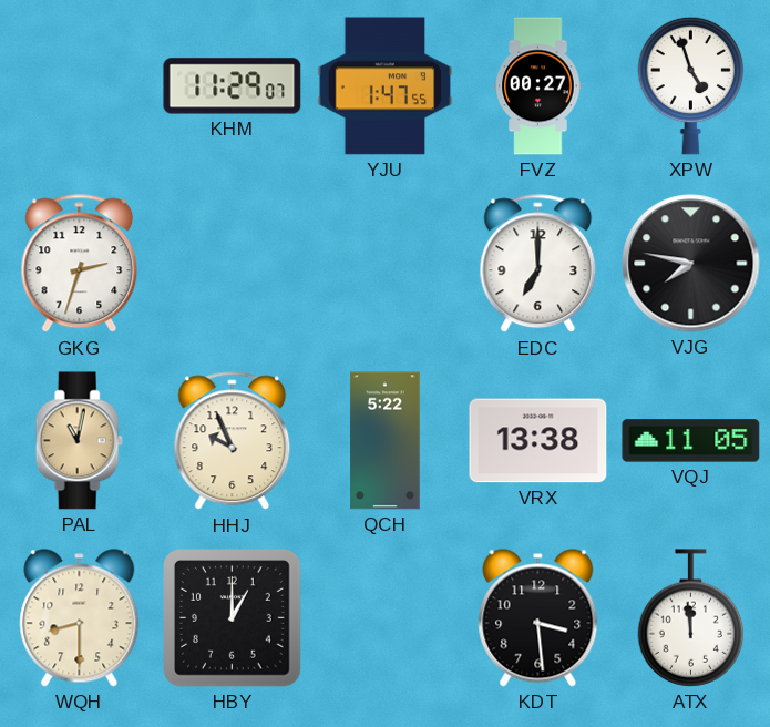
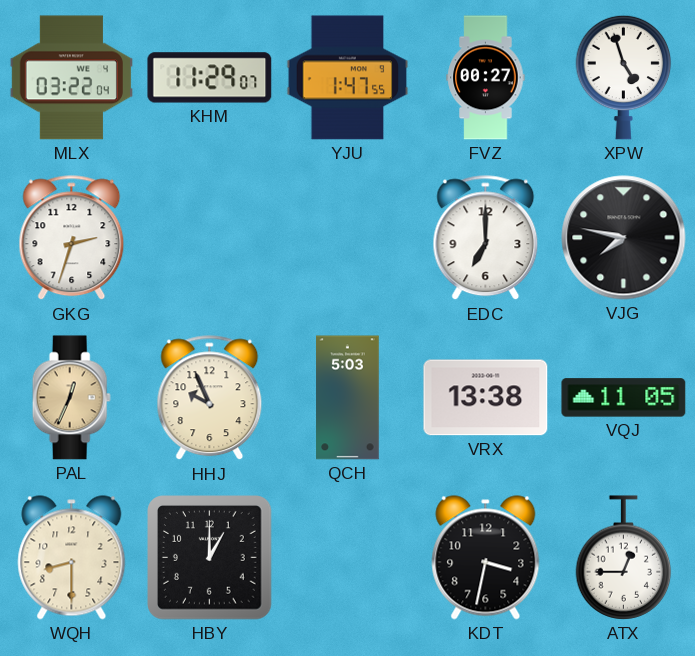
MLX: none -> 03:22
PAL: 11:02 -> 12:34
QCH: 5:22 -> 5:03
KDT: 3:29 -> 3:32
ATX: 11:59 -> 12:45
